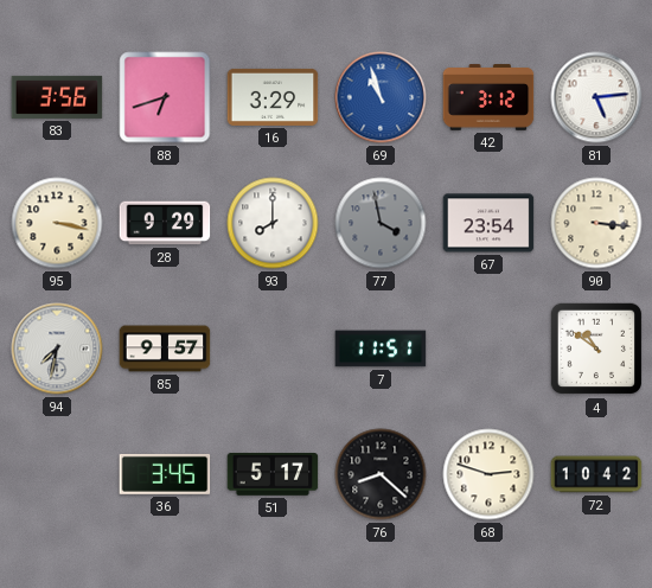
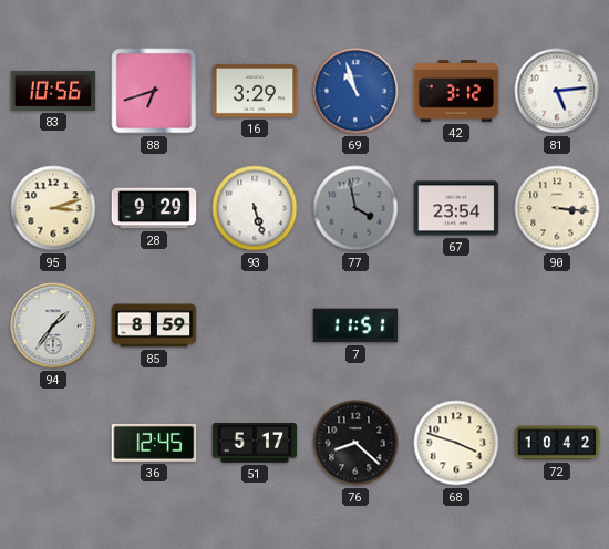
83: 3:56 -> 10:56
95: 3:17 -> 3:12
93: 8:00 -> 5:27
94: 7:32 -> 1:36
85: 9:57 -> 8:59
4: 10:51 -> none
36: 3:45 -> 12:45
68: 2:48 -> 3:48
